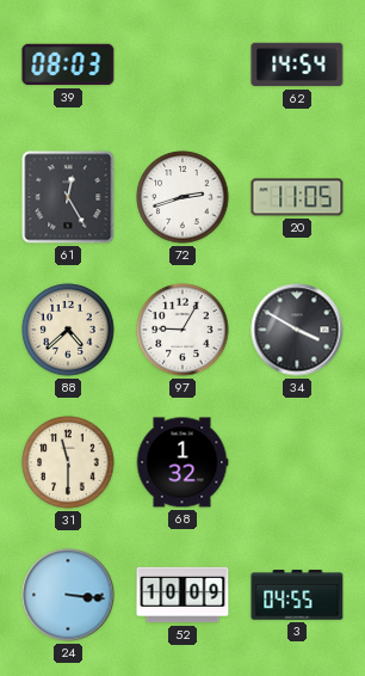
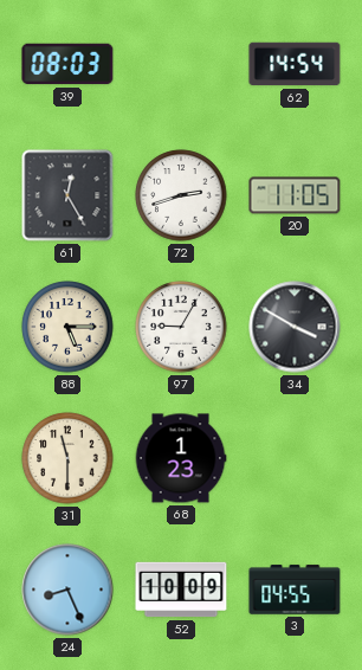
88: 4:38 -> 5:15
68: 1:32 -> 1:23
24: 3:16 -> 8:26
